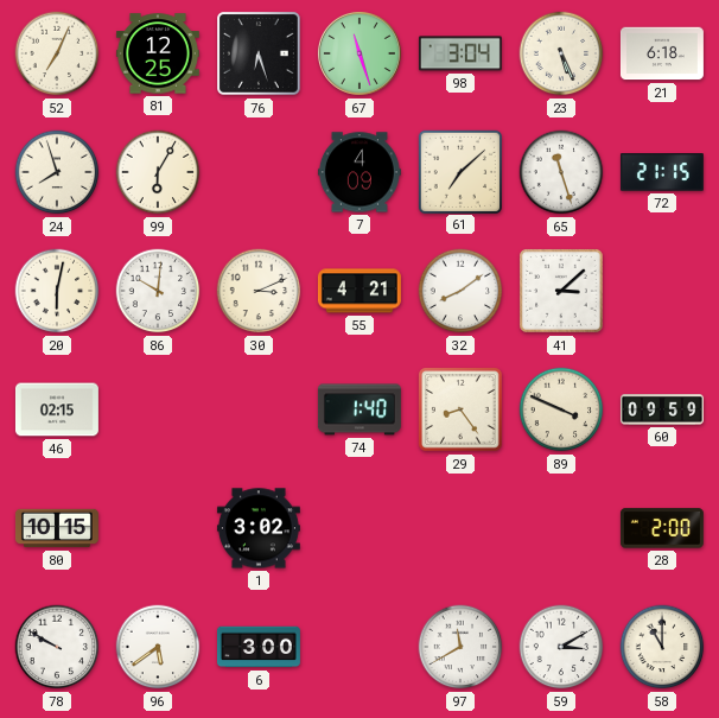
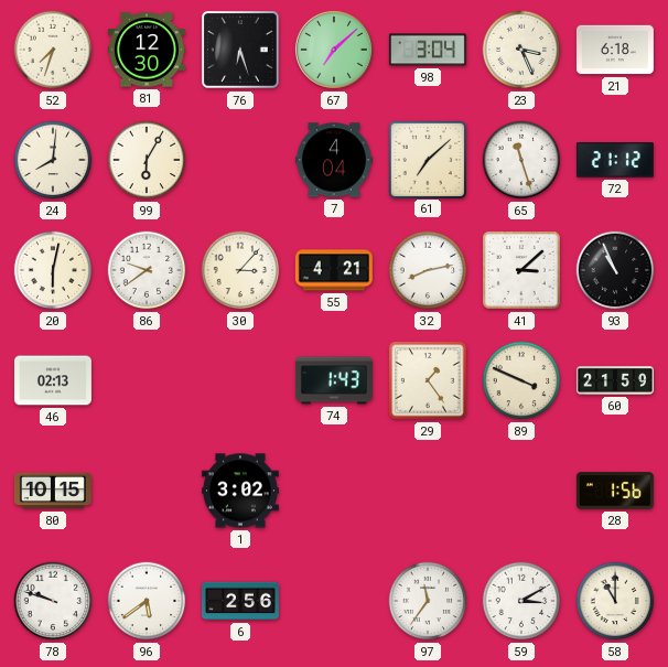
52: 7:04 -> 7:33
81: 12:25 -> 12:30
67: 11:27 -> 7:08
23: 5:26 -> 3:26
24: 7:57 -> 8:01
7: 4:09 -> 4:04
72: 21:15 -> 21:12
86: 10:01 -> 9:39
30: 3:11 -> 3:07
32: 8:09 -> 8:13
93: none -> 10:56
46: 02:15 -> 02:13
74: 1:40 -> 1:43
29: 8:24 -> 1:24
60: 09:59 -> 21:59
28: 2:00 -> 1:56
78: 9:50 -> 9:48
6: 3:00 -> 2:56
97: 11:40 -> 11:36
